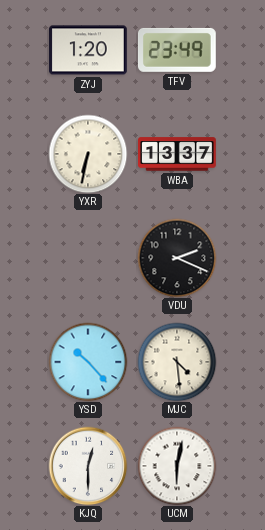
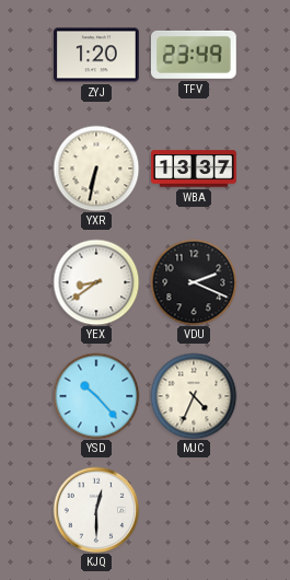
YEX: none -> 8:39
MJC: 4:29 -> 4:34
UCM: 6:02 -> none
